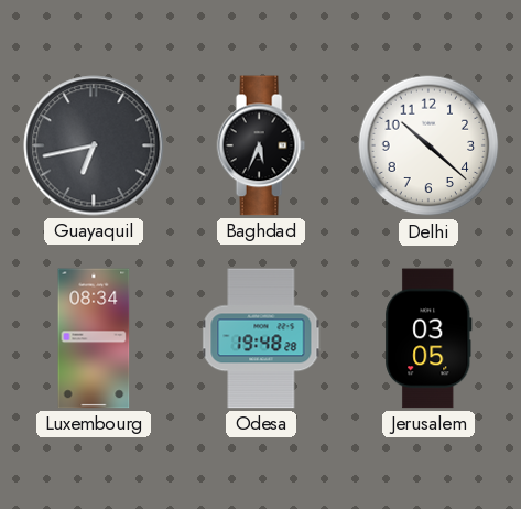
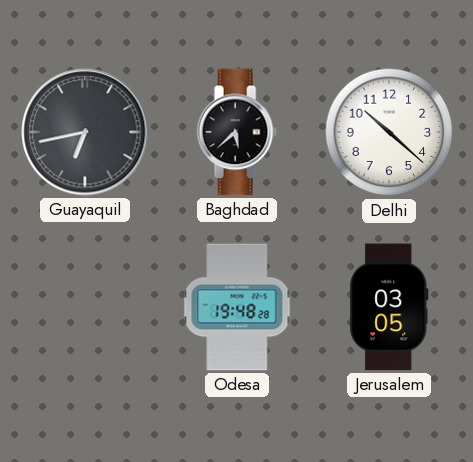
Baghdad: 5:34 -> 5:38
Luxembourg: 08:34 -> none
